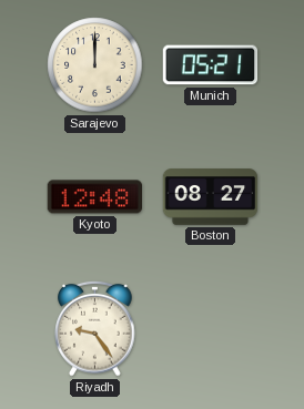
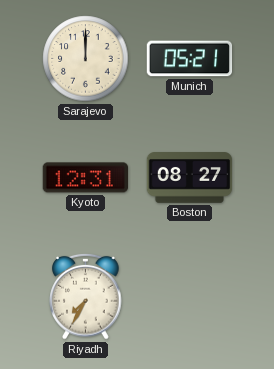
Kyoto: 12:48 -> 12:31
Riyadh: 9:24 -> 7:35
